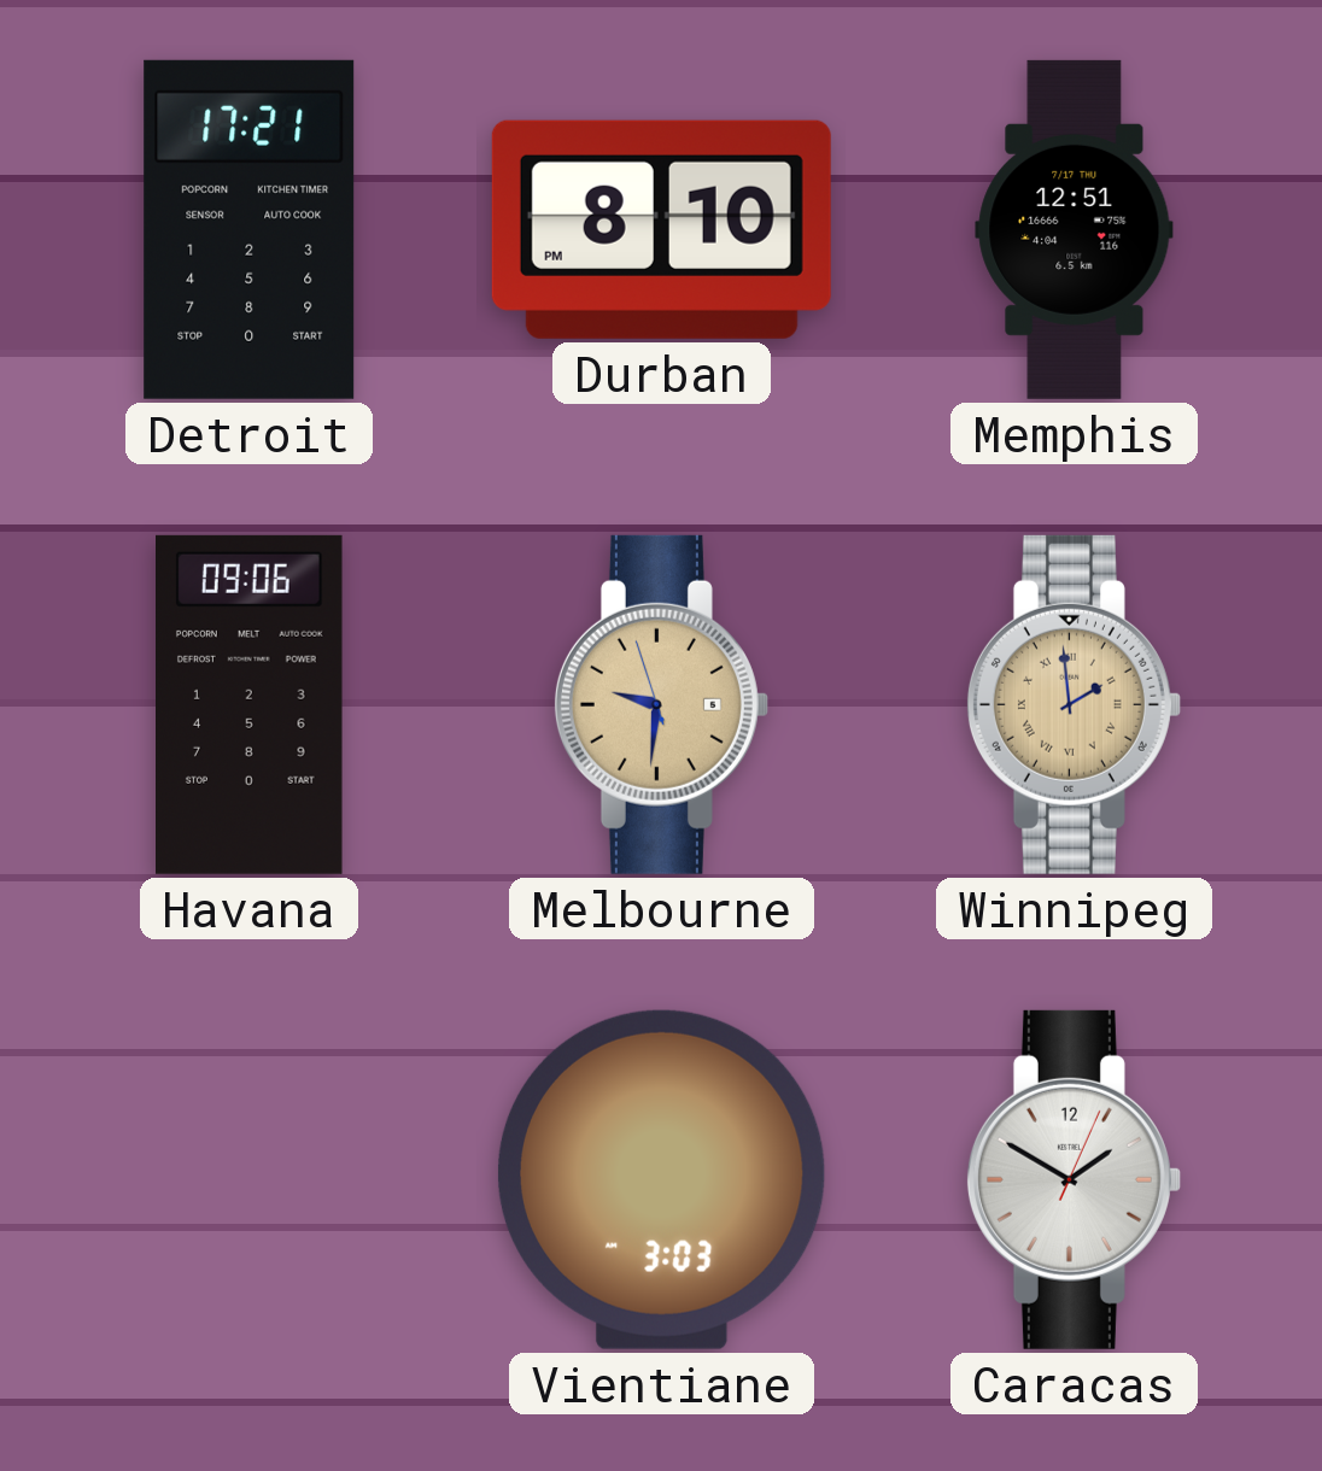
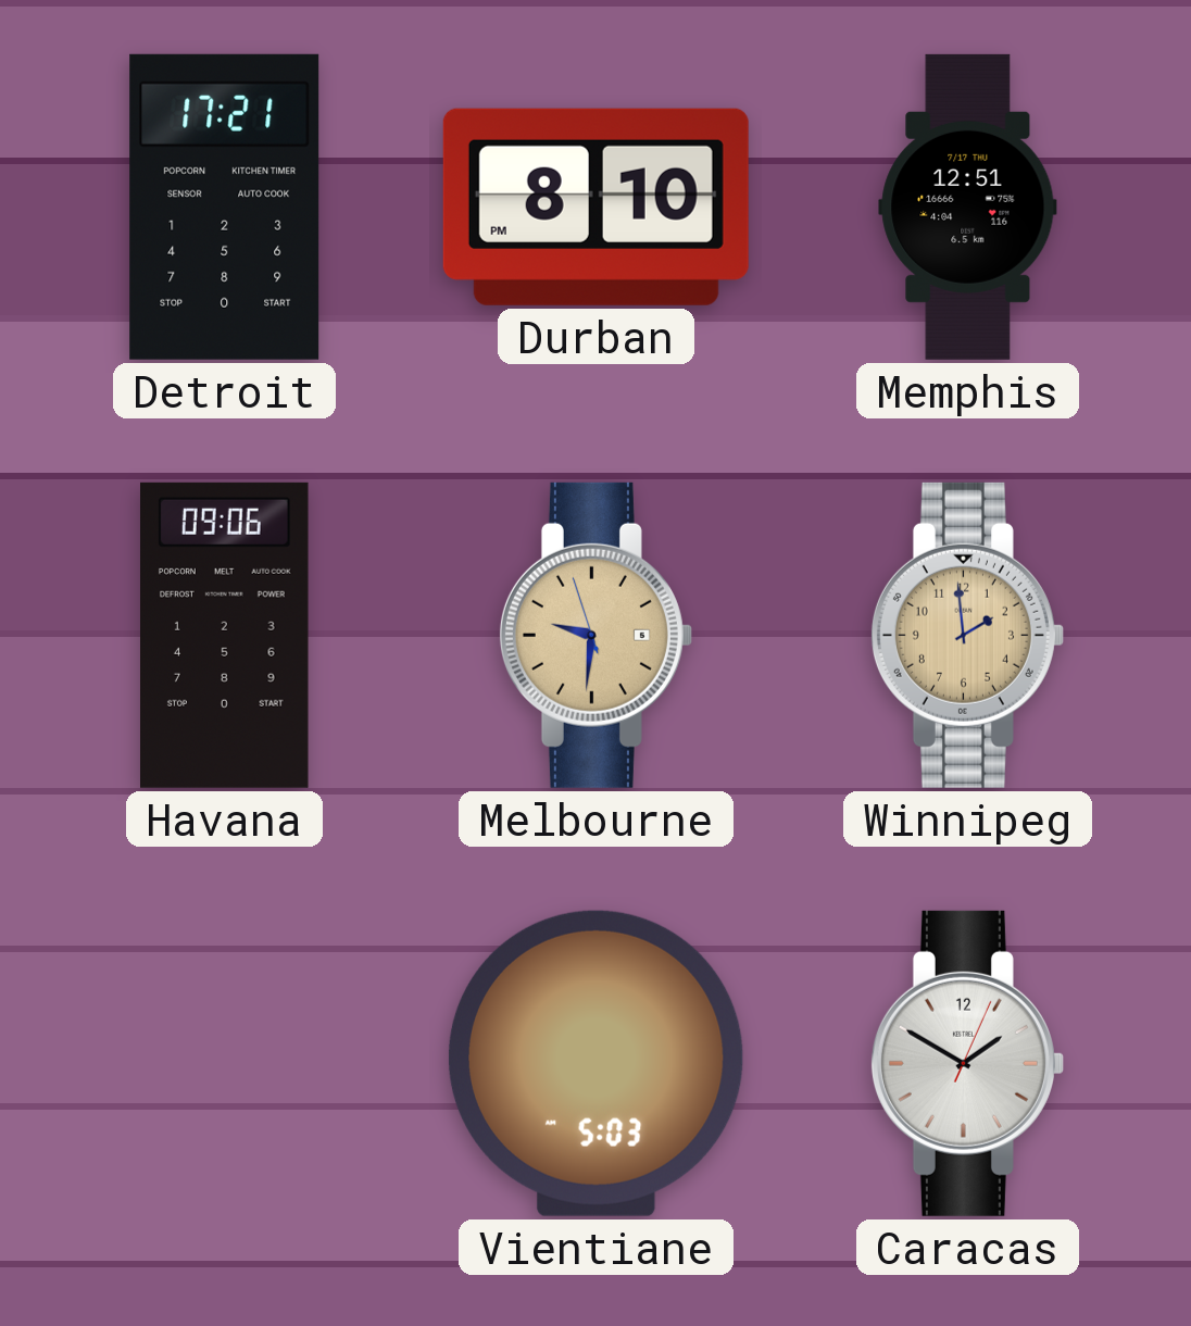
Winnipeg numerals: Roman -> Arabic
Vientiane: 3:03 -> 5:03
